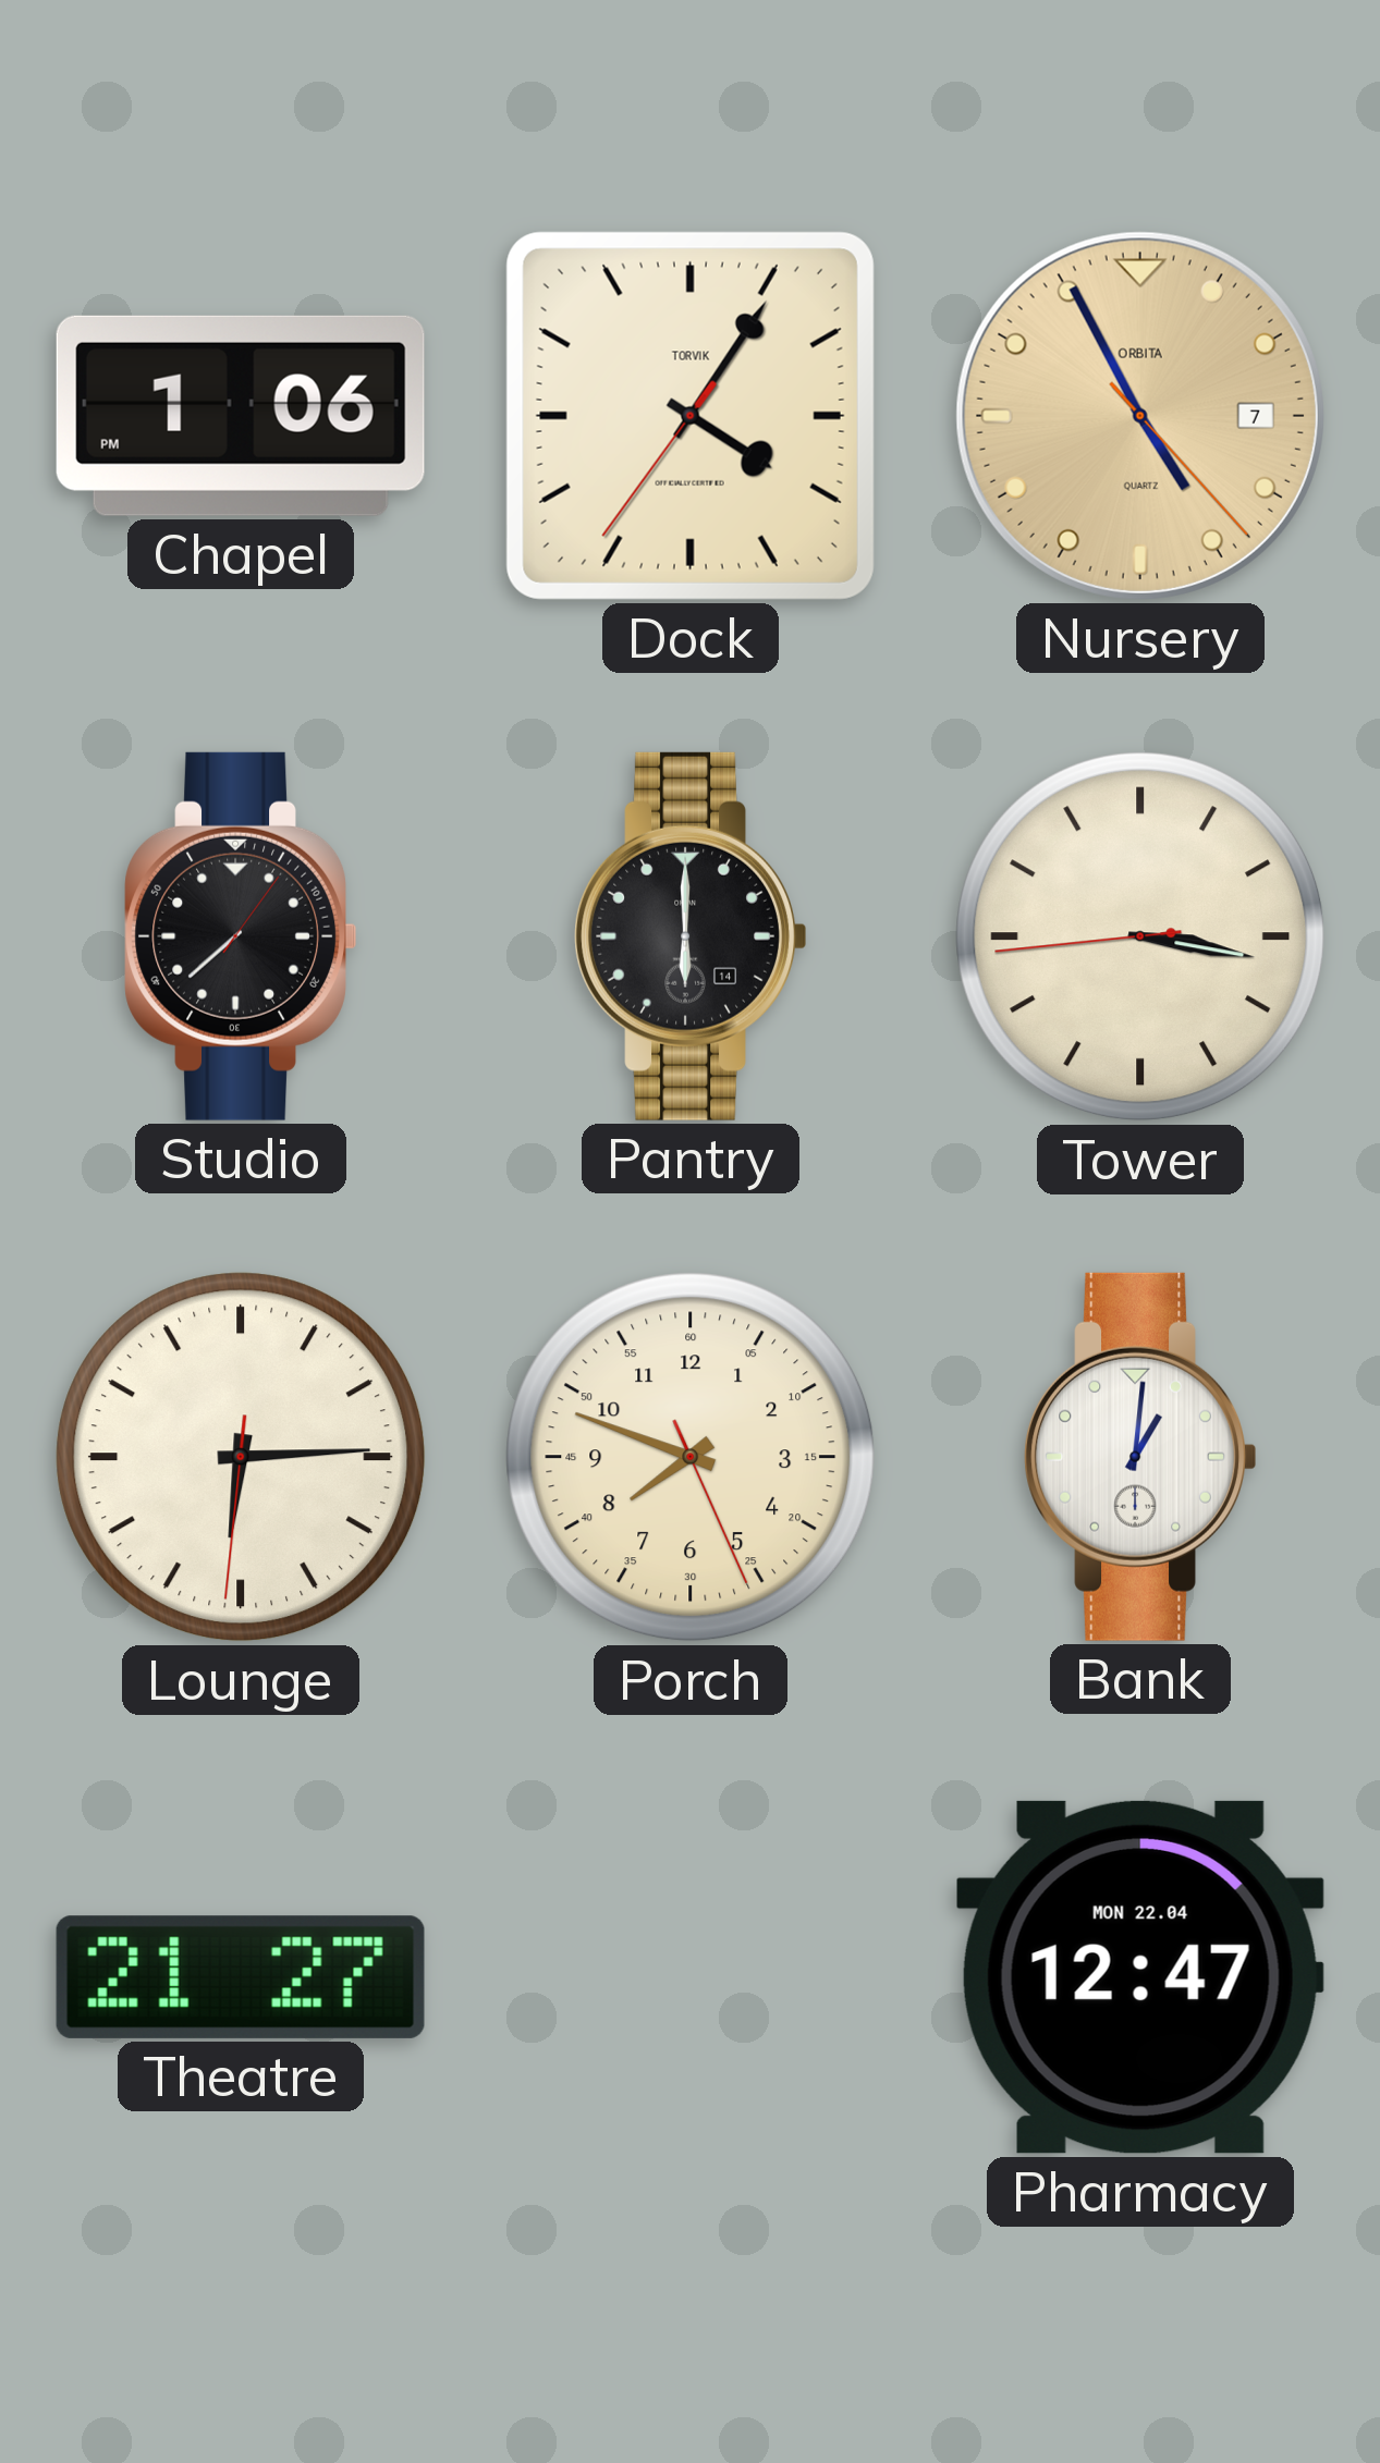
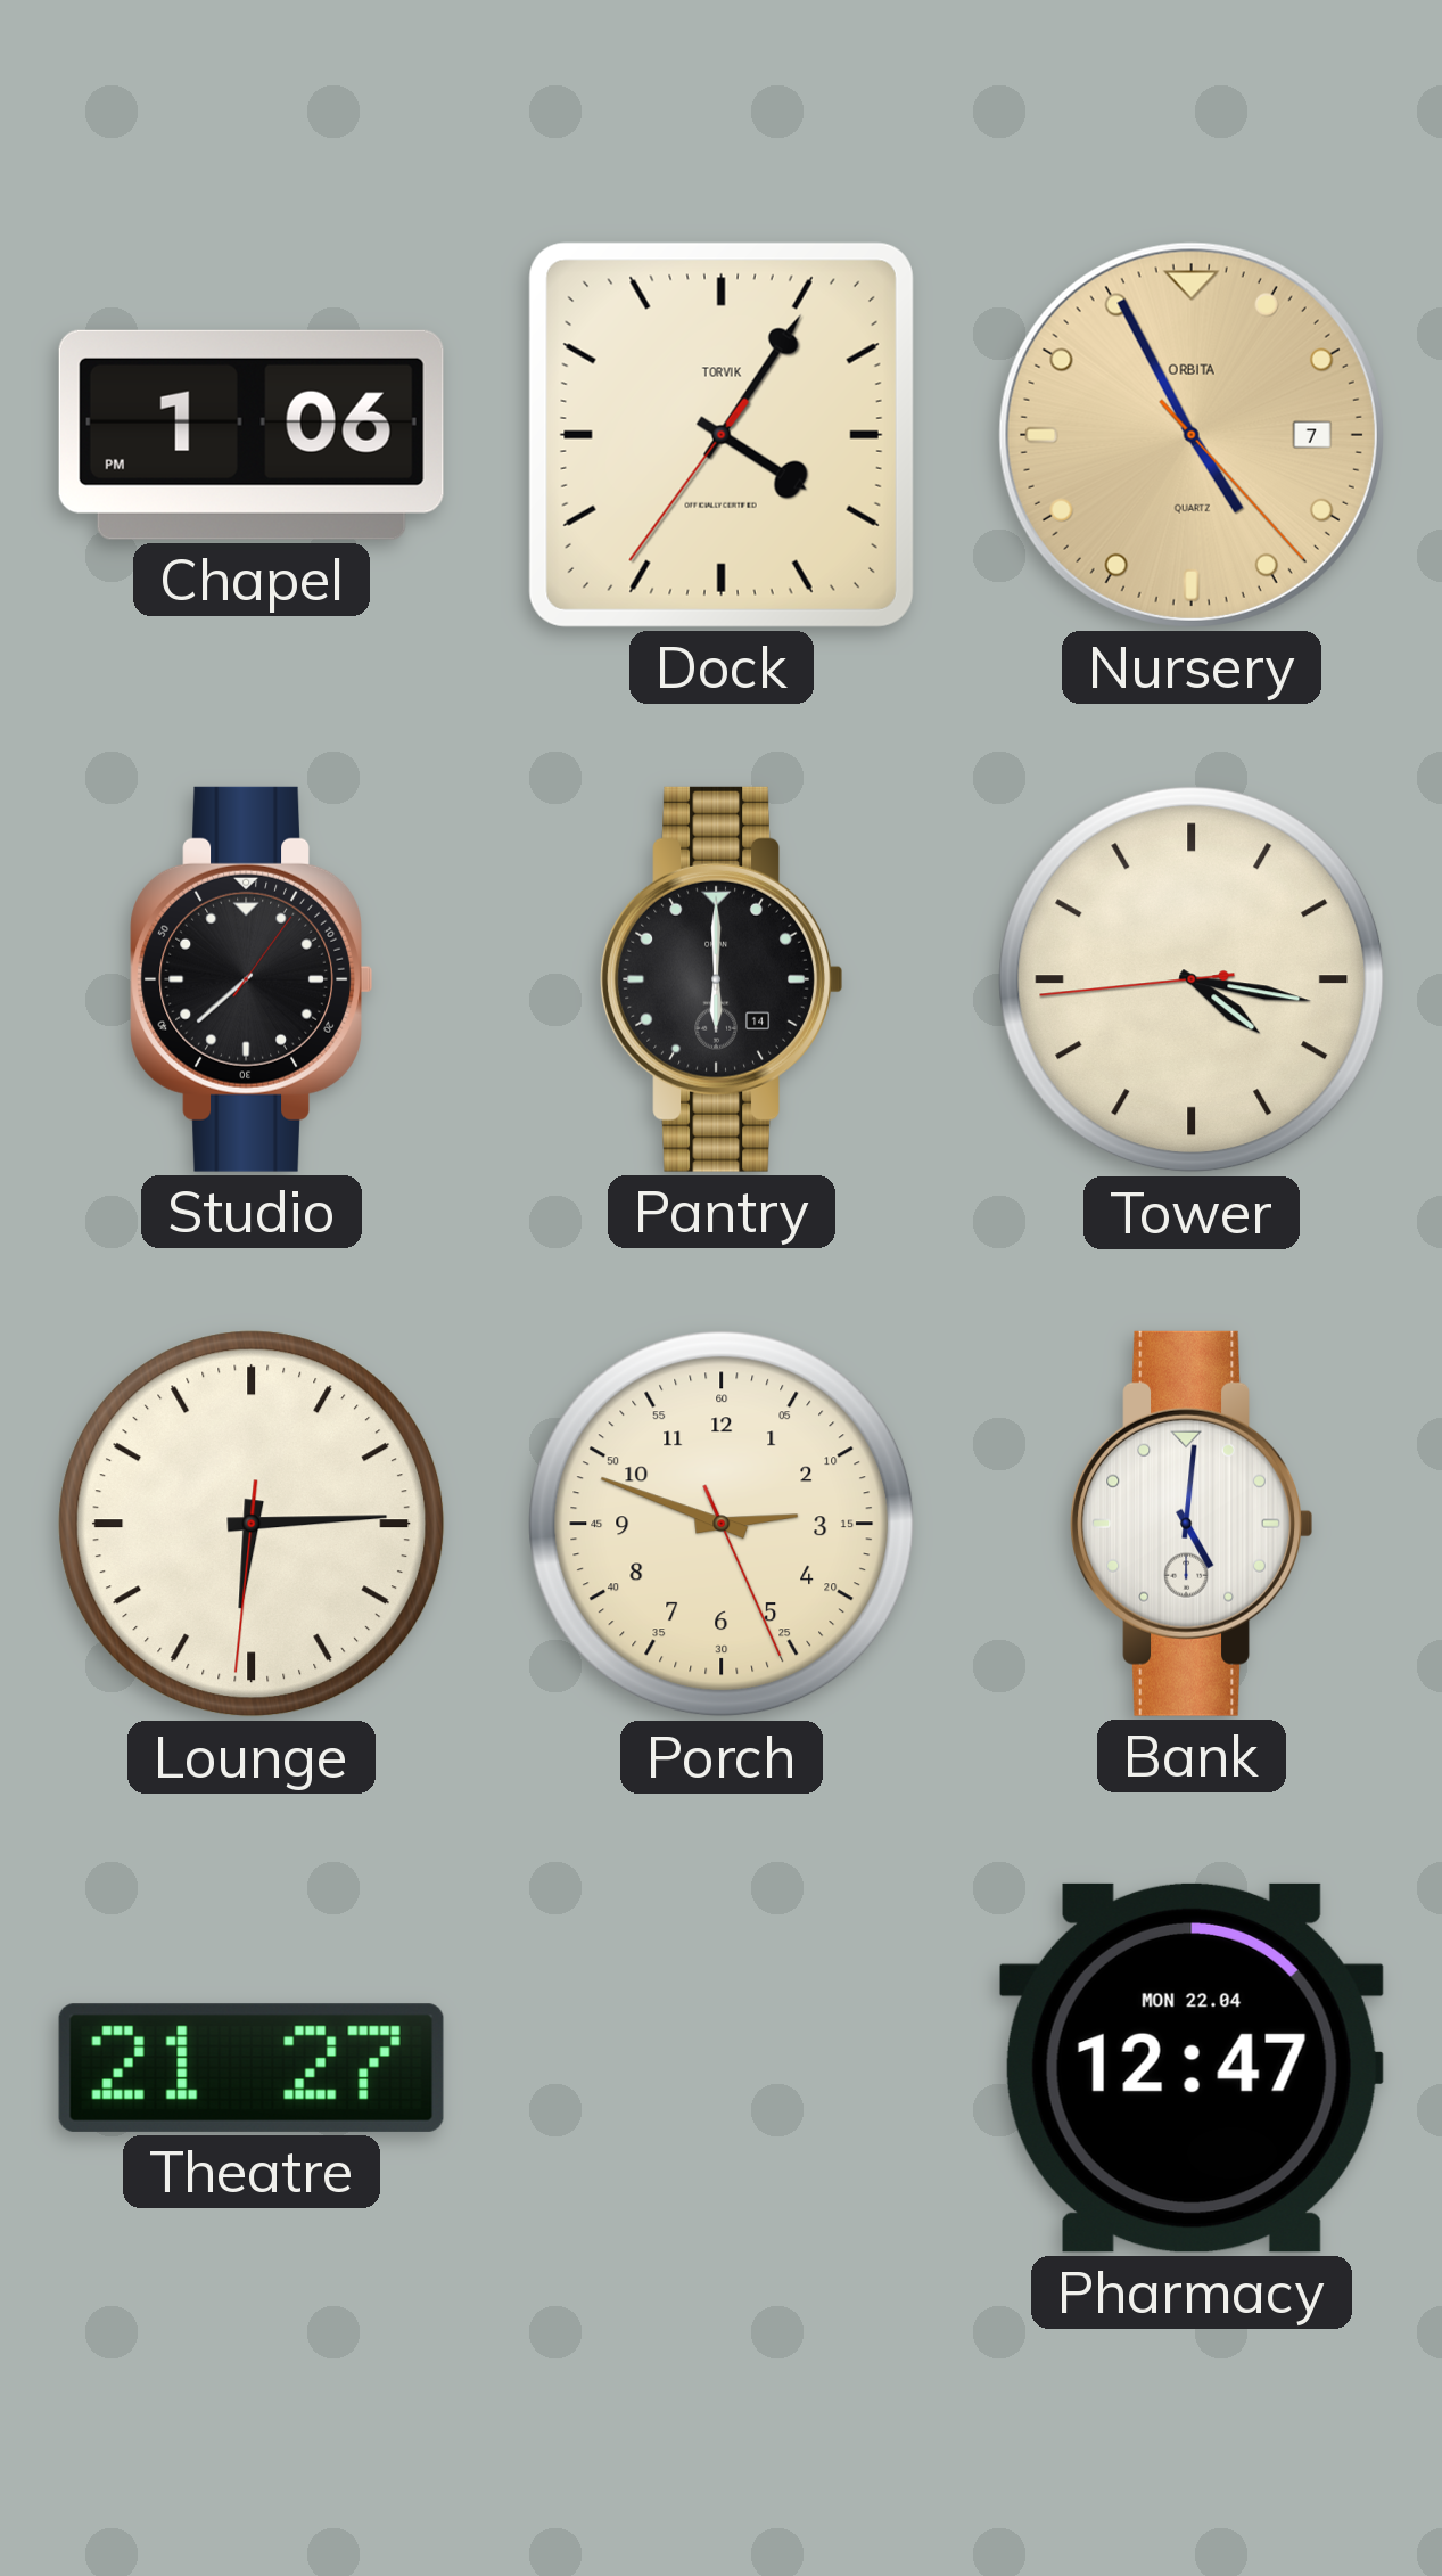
Tower: 3:16 -> 4:16
Porch: 7:48 -> 2:48
Bank: 1:01 -> 5:01
